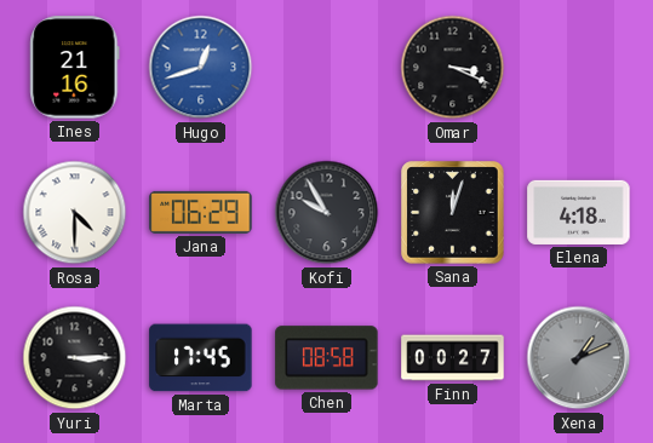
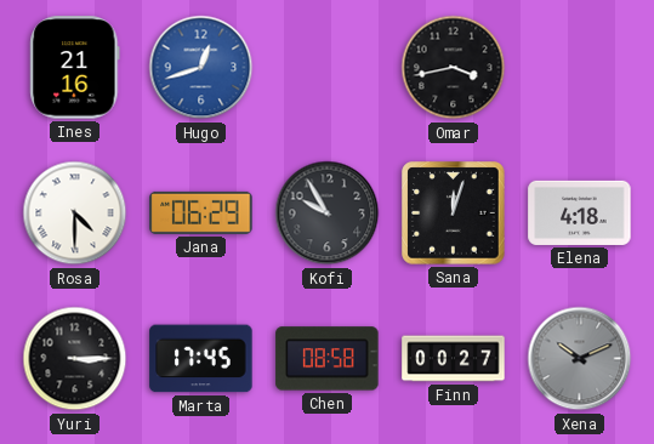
Omar: 3:19 -> 3:43
Xena: 1:11 -> 10:11
